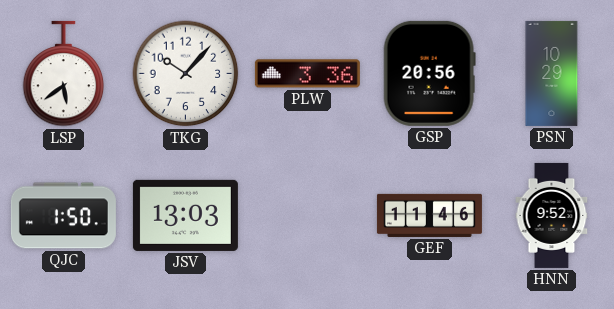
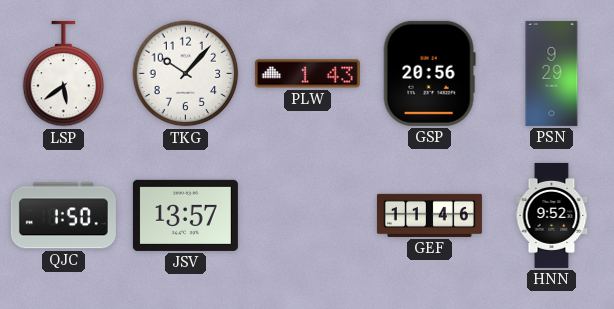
PLW: 3:36 -> 1:43
PSN: 10:29 -> 9:29
JSV: 13:03 -> 13:57
